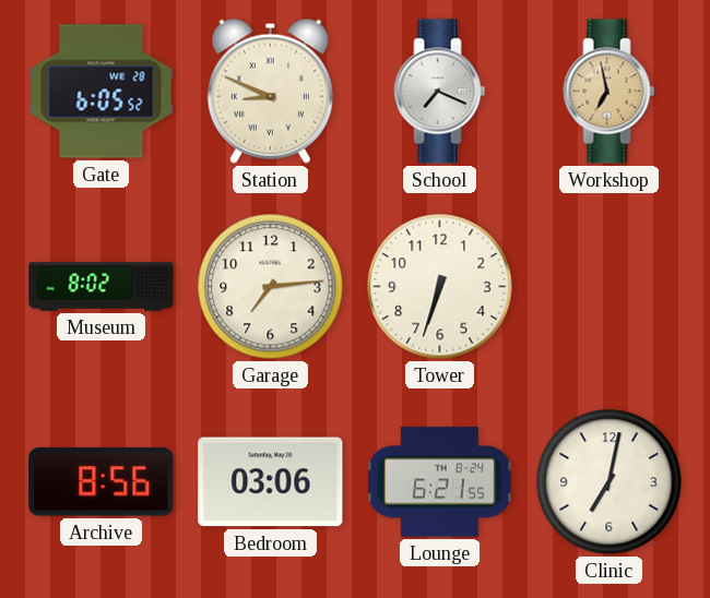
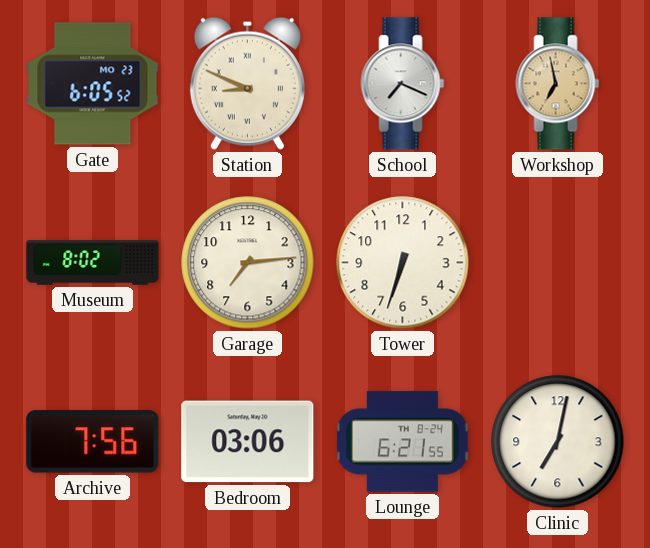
Gate date: WE 28 -> MO 23
Archive: 8:56 -> 7:56
